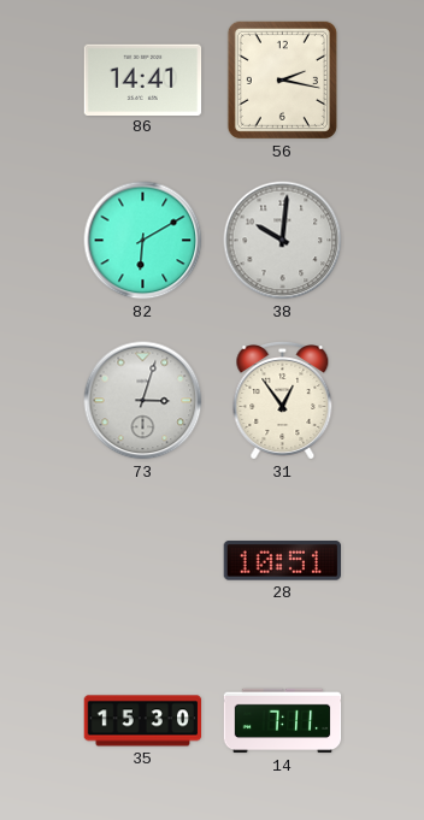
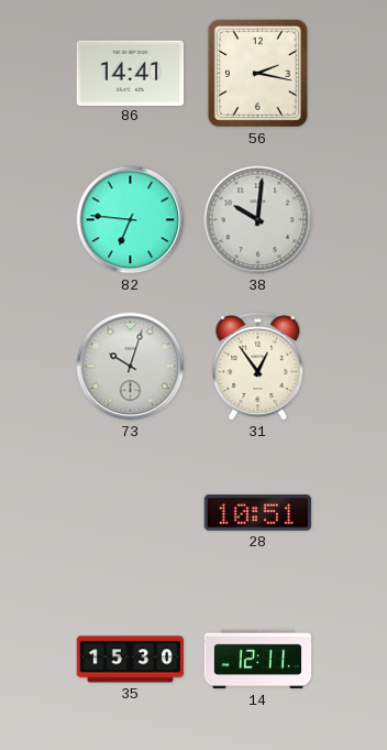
82: 6:10 -> 6:46
73: 3:03 -> 10:03
14: 7:11 -> 12:11
